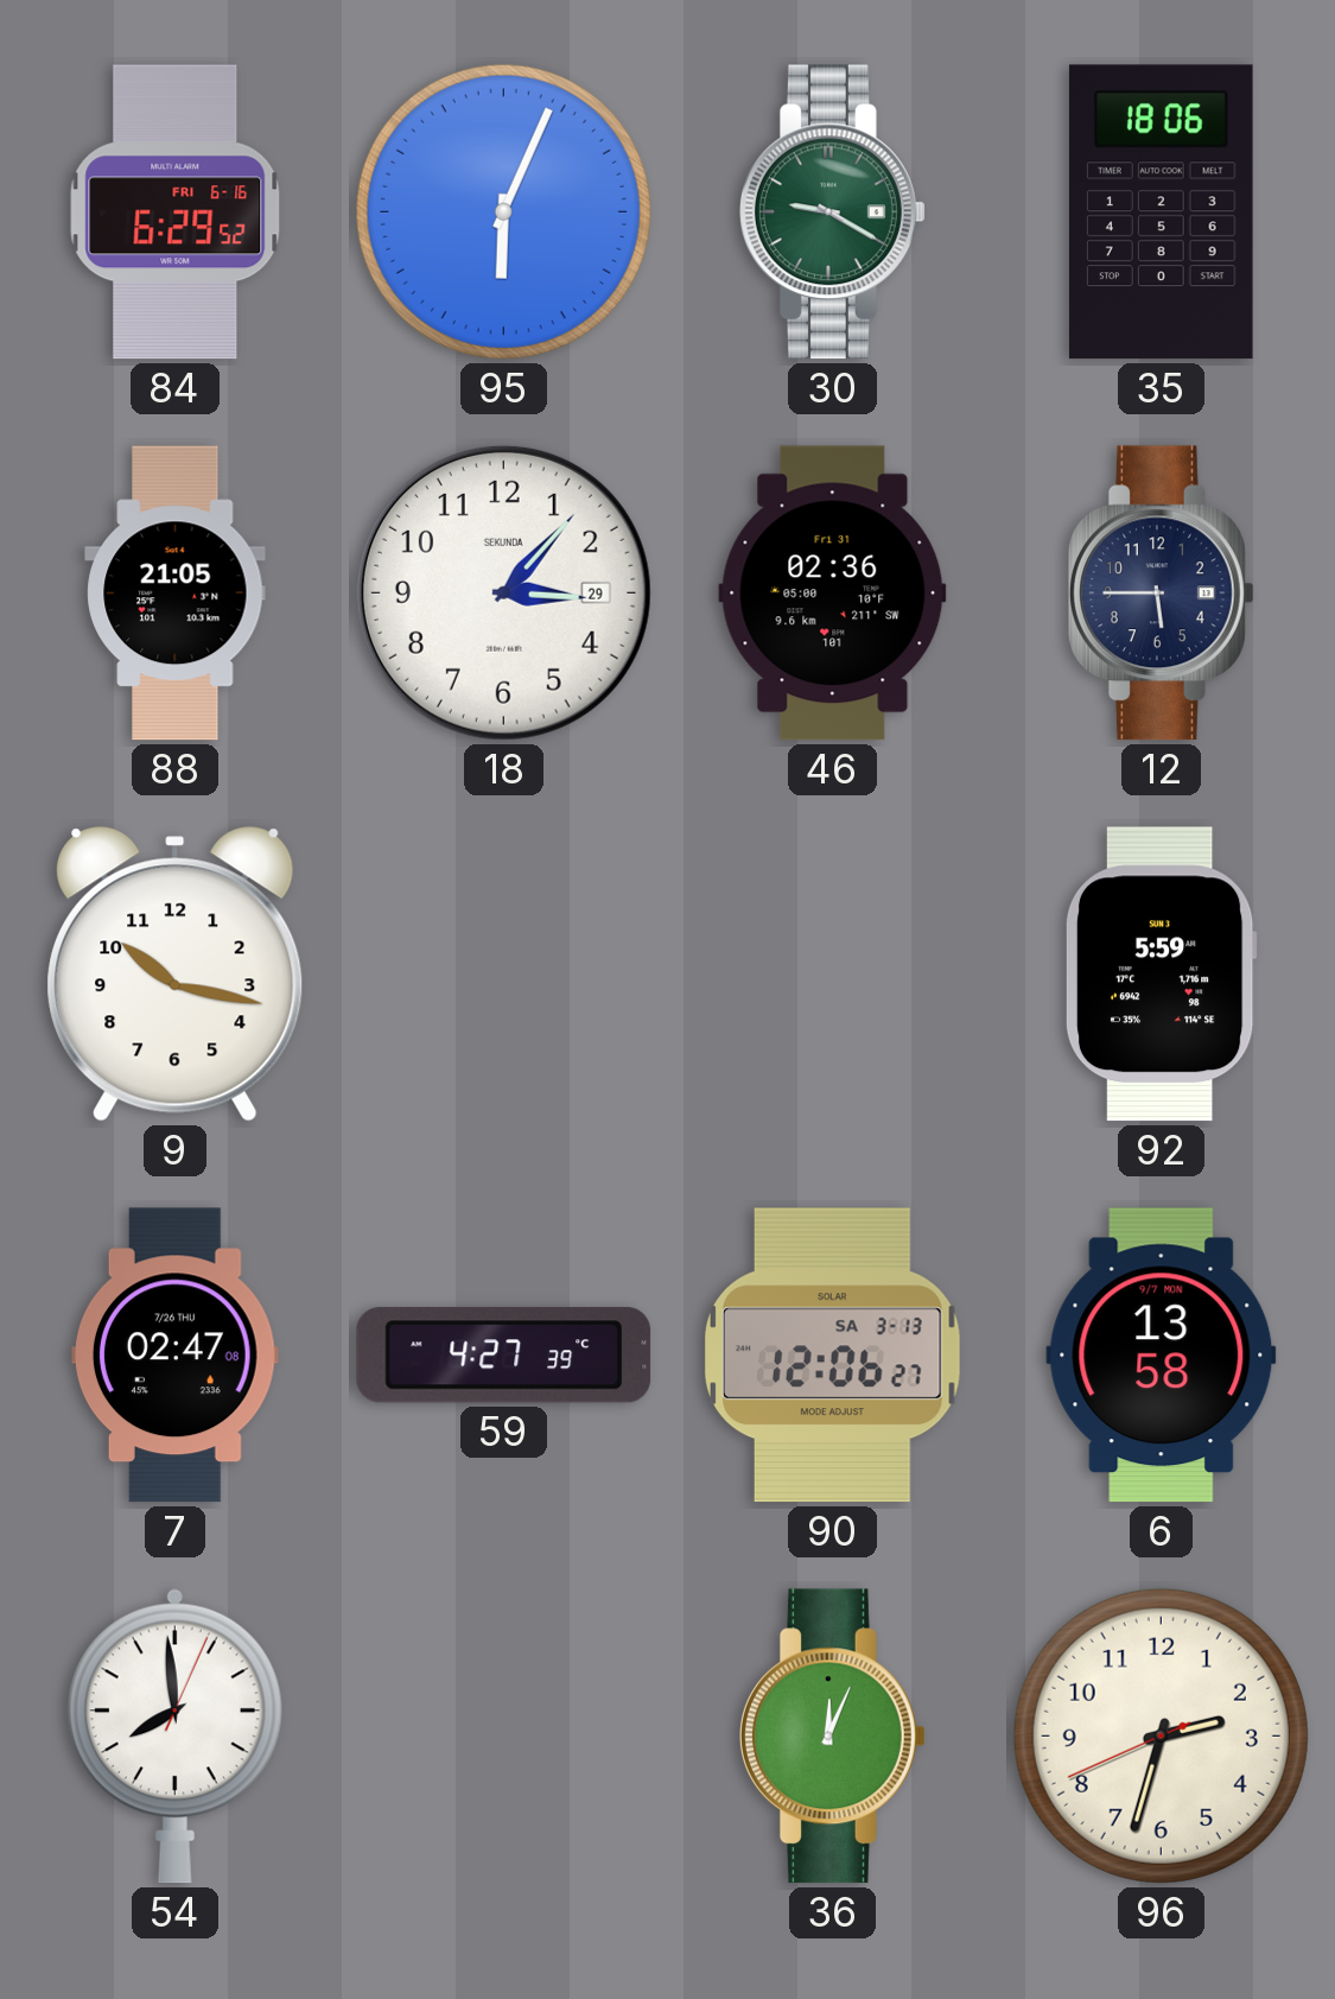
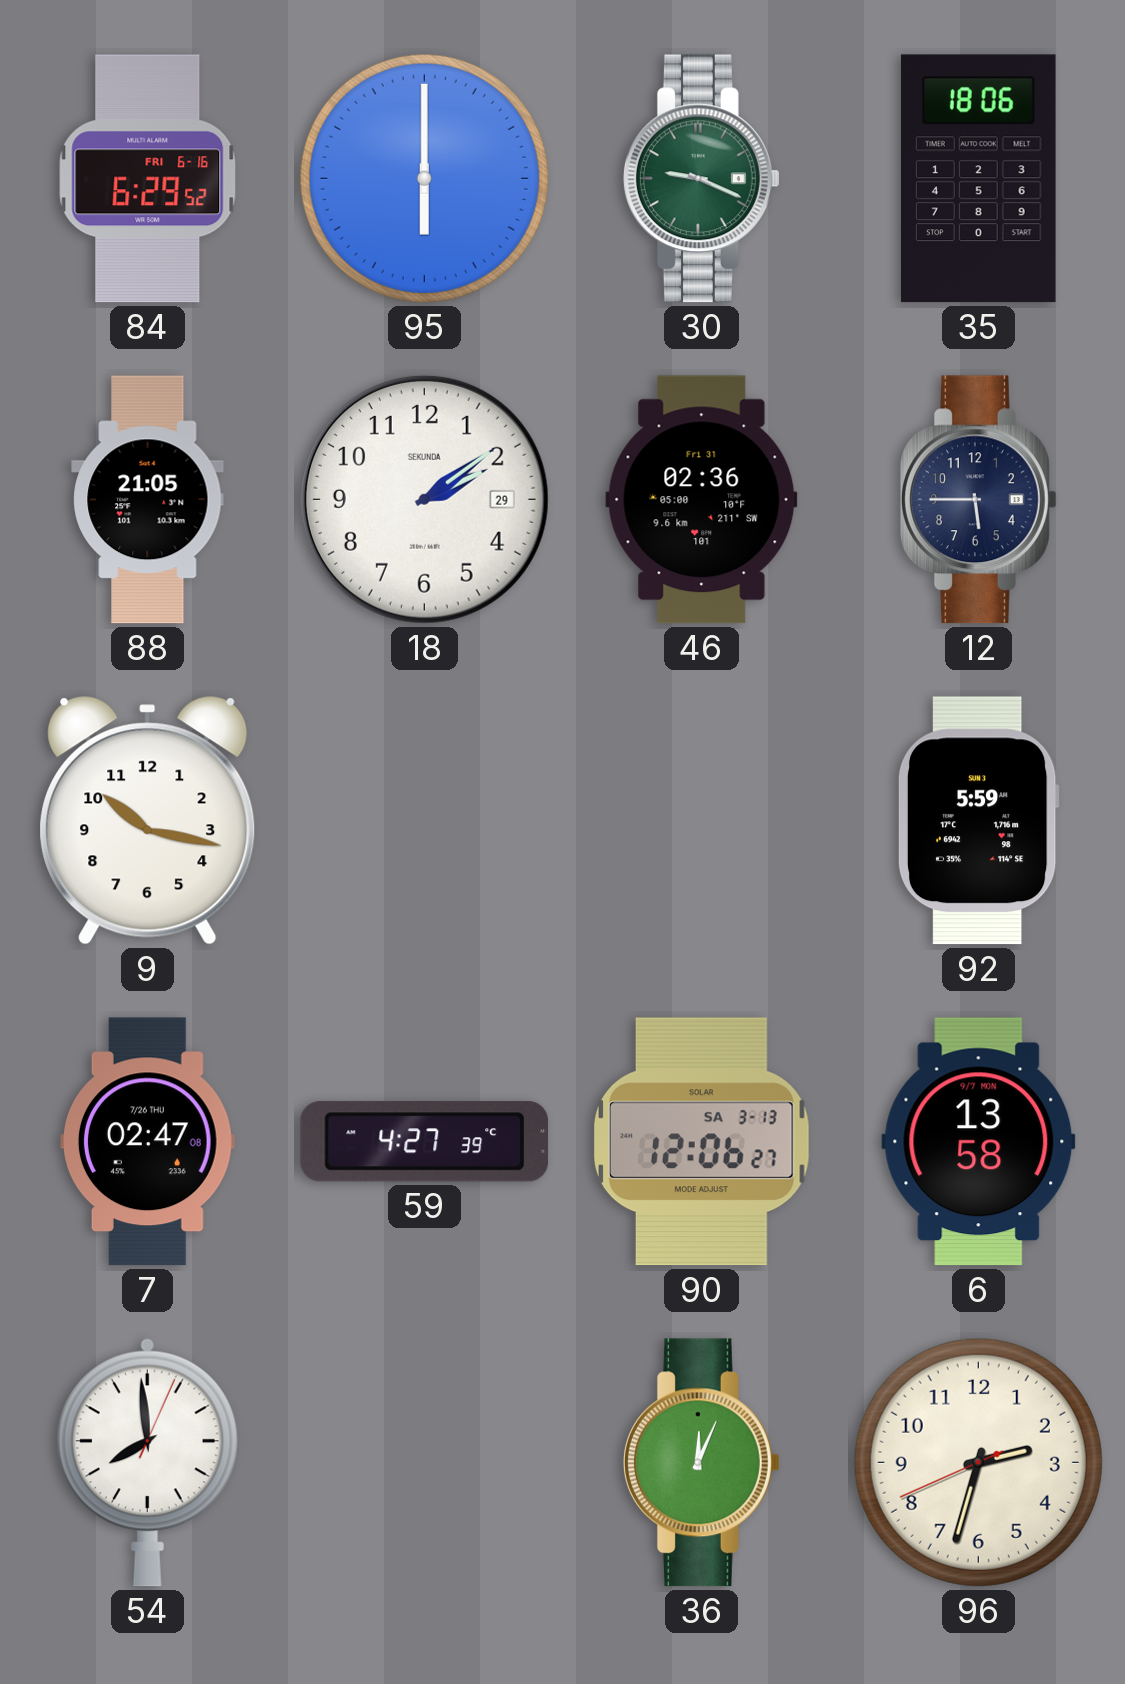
95: 6:04 -> 6:00
30: 9:20 -> 9:19
18: 3:07 -> 2:09
